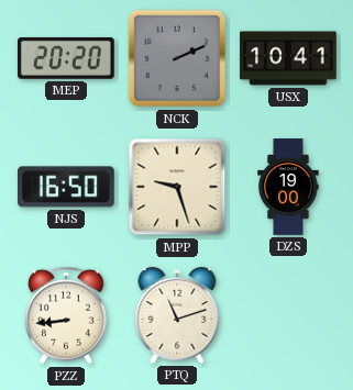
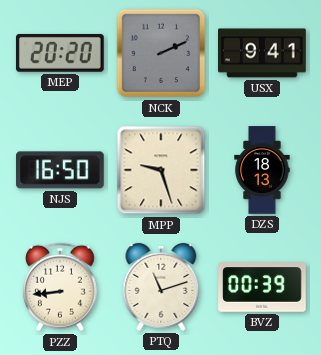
USX: 10:41 -> 9:41
DZS: 19:00 -> 18:13
BVZ: none -> 00:39
